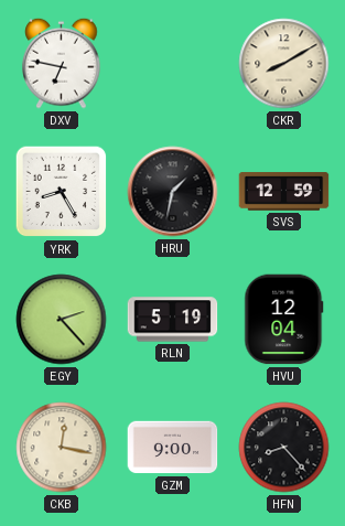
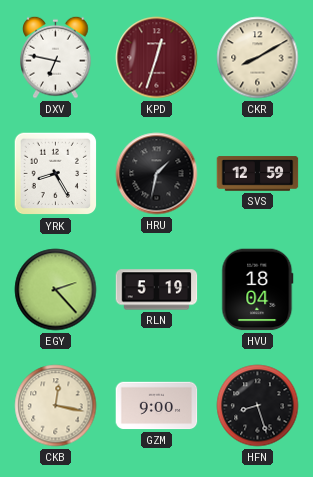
KPD: none -> 12:33
HVU: 12:04 -> 18:04
HFN: 8:23 -> 8:27
